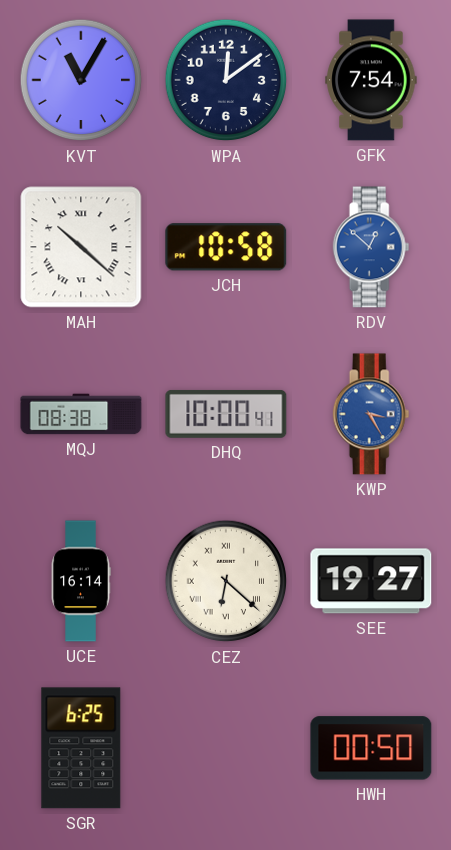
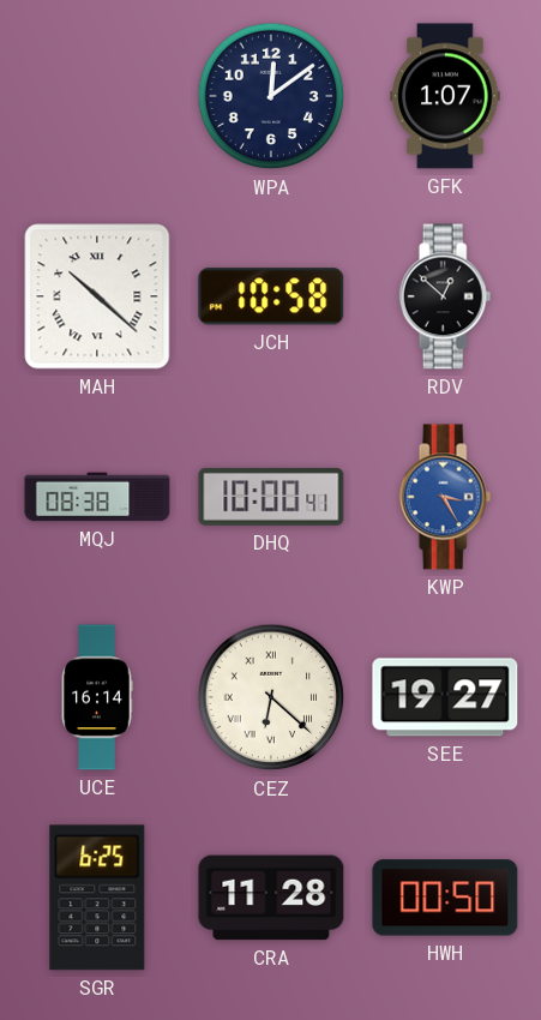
KVT: 11:05 -> none
GFK: 7:54 -> 1:07
RDV dial: blue -> black
CRA: none -> 11:28
